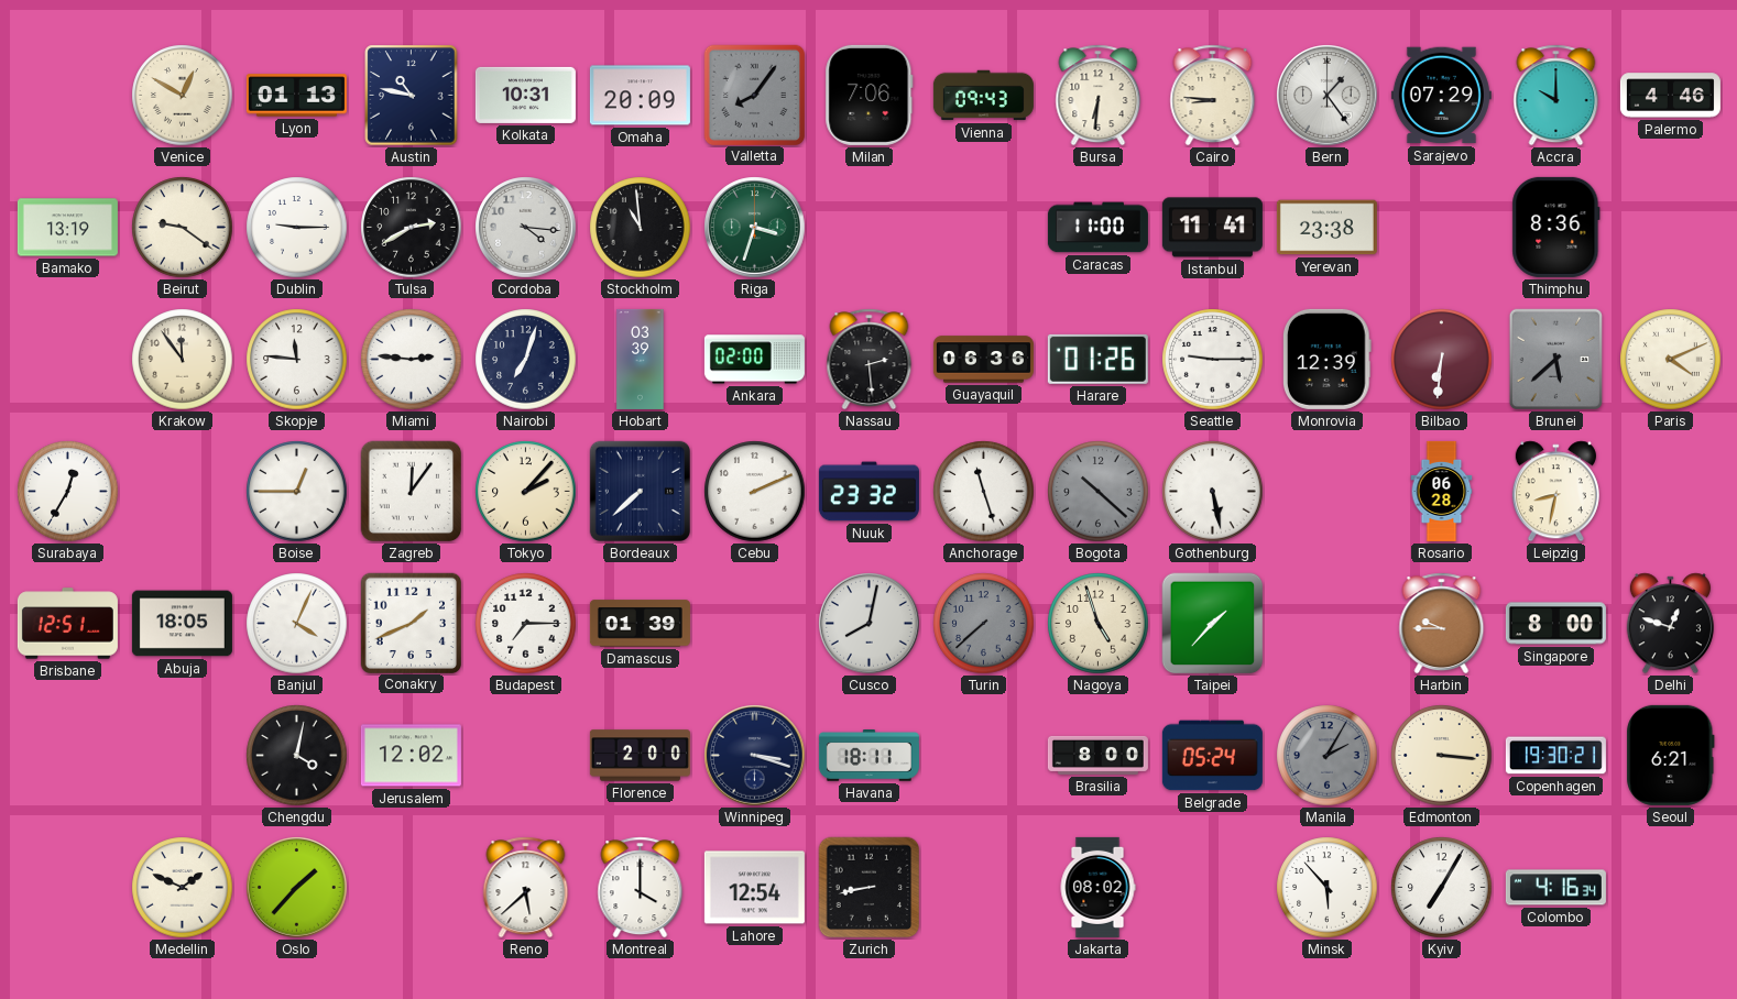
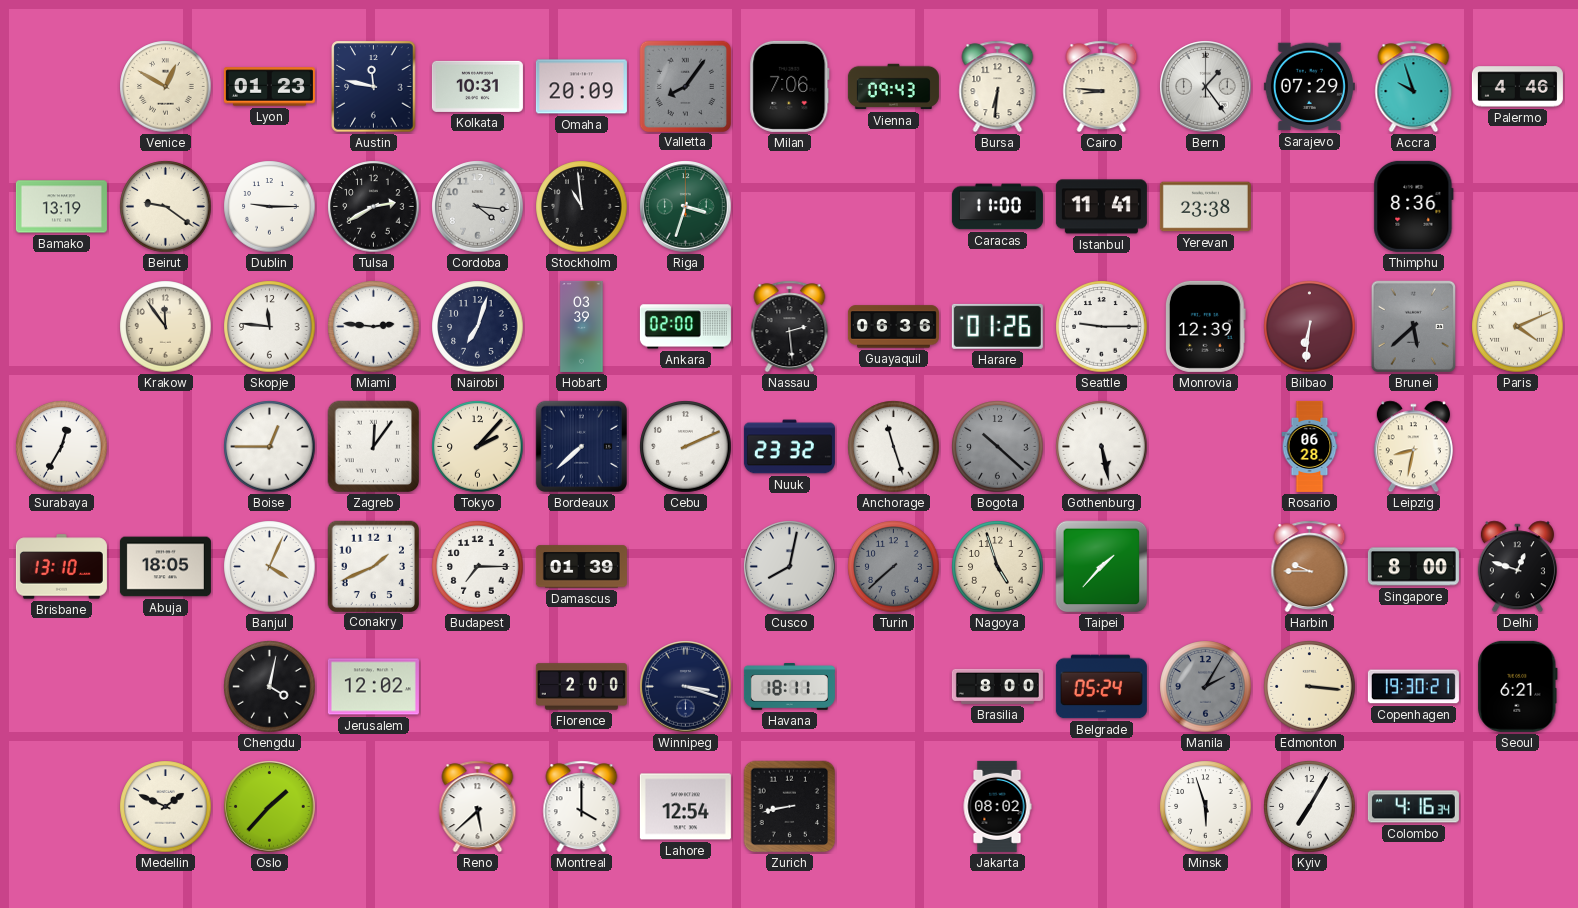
Lyon: 01:13 -> 01:23
Austin: 10:47 -> 11:47
Accra: 10:00 -> 9:57
Brisbane: 12:51 -> 13:10
Minsk: 5:53 -> 5:57
